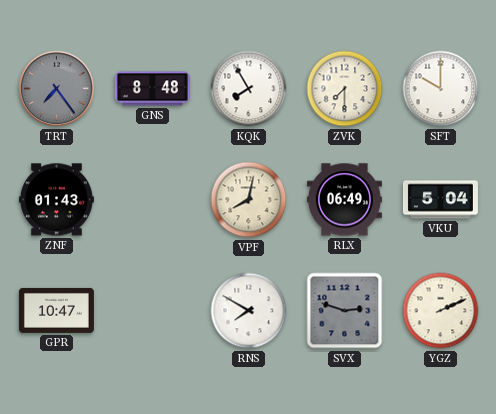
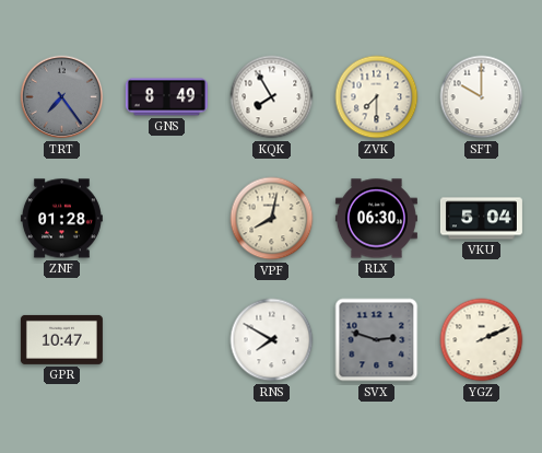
GNS: 8:48 -> 8:49
ZNF: 01:43 -> 01:28
RLX: 06:49 -> 06:30
